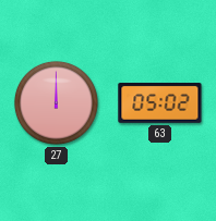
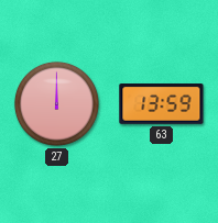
63: 05:02 -> 13:59
